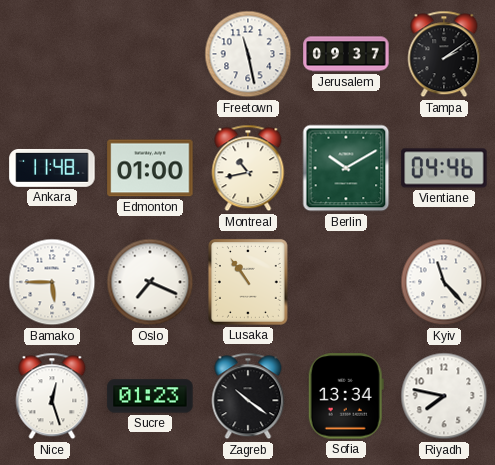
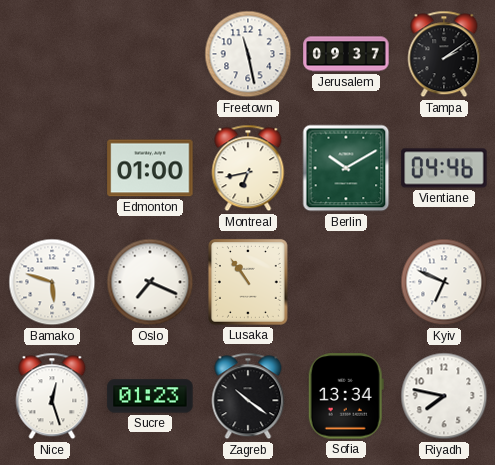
Ankara: 11:48 -> none
Montreal: 10:43 -> 6:43
Bamako: 5:45 -> 5:48
Kyiv: 11:23 -> 6:49
